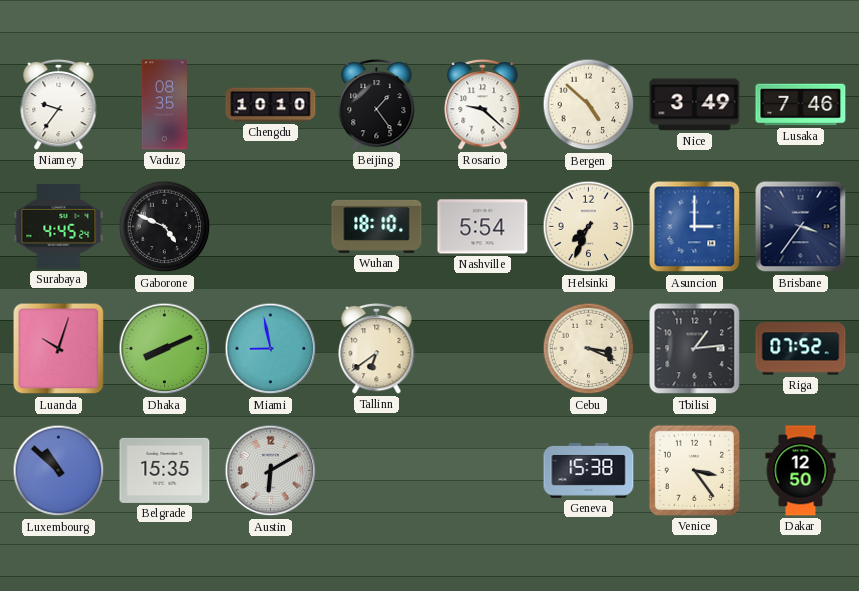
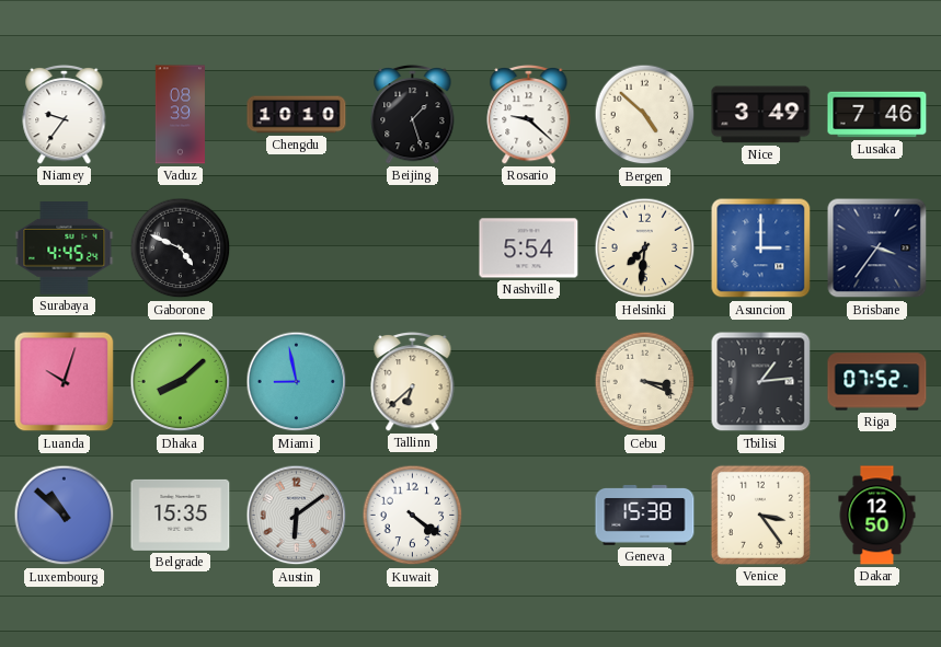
Vaduz: 08:35 -> 08:39
Beijing: 1:24 -> 1:27
Wuhan: 18:10 -> none
Helsinki: 7:34 -> 7:31
Dhaka: 8:11 -> 8:08
Tallinn: 6:39 -> 6:38
Austin: 6:10 -> 6:09
Kuwait: none -> 4:21
